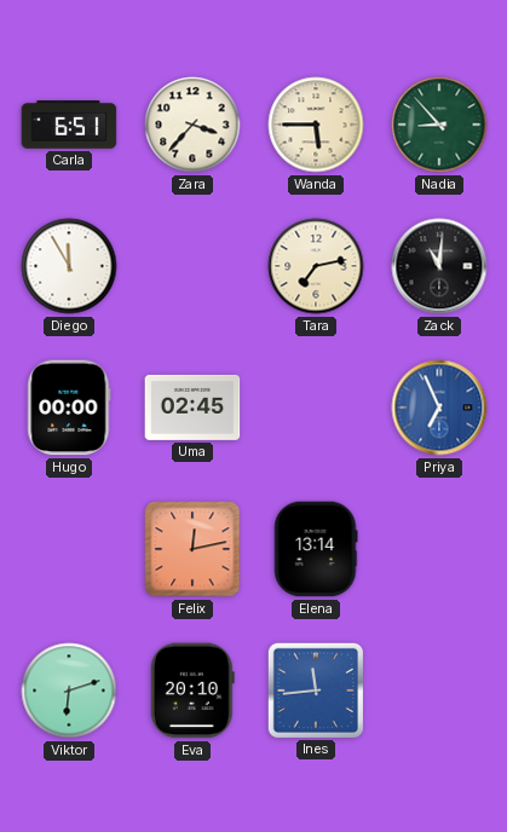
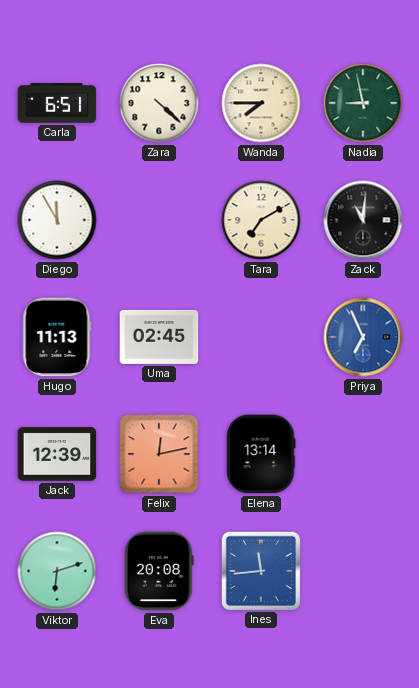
Zara: 3:37 -> 4:22
Wanda: 5:45 -> 7:45
Nadia: 8:53 -> 8:58
Tara: 7:13 -> 7:10
Hugo: 00:00 -> 11:13
Jack: none -> 12:39
Eva: 20:10 -> 20:08
